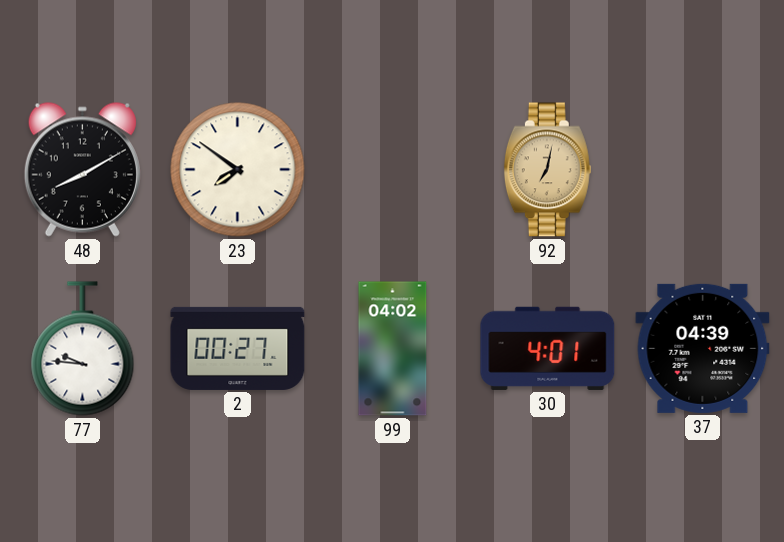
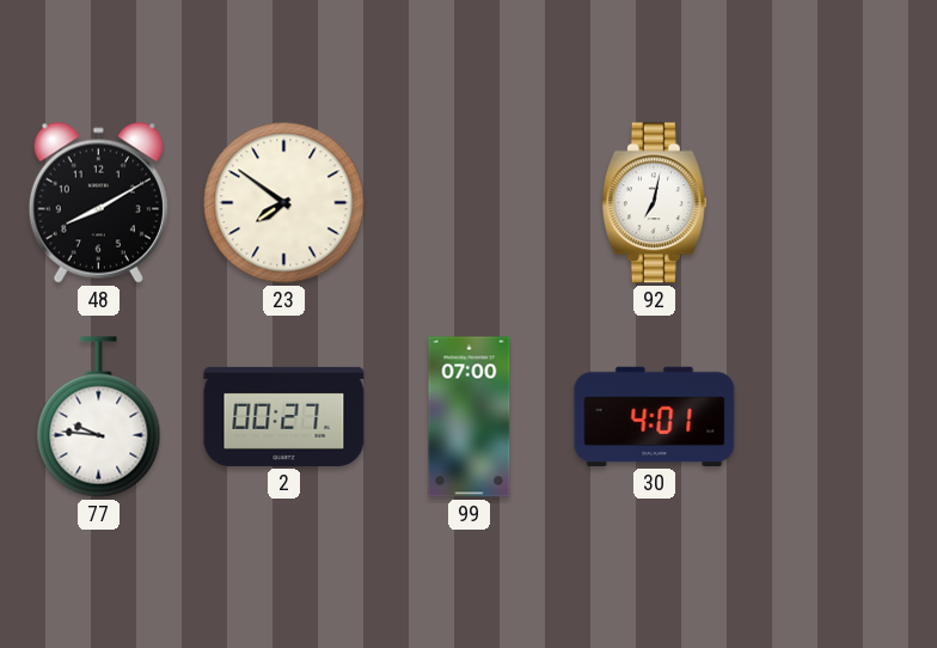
92 dial: champagne -> white
99: 04:02 -> 07:00
37: 04:39 -> none
